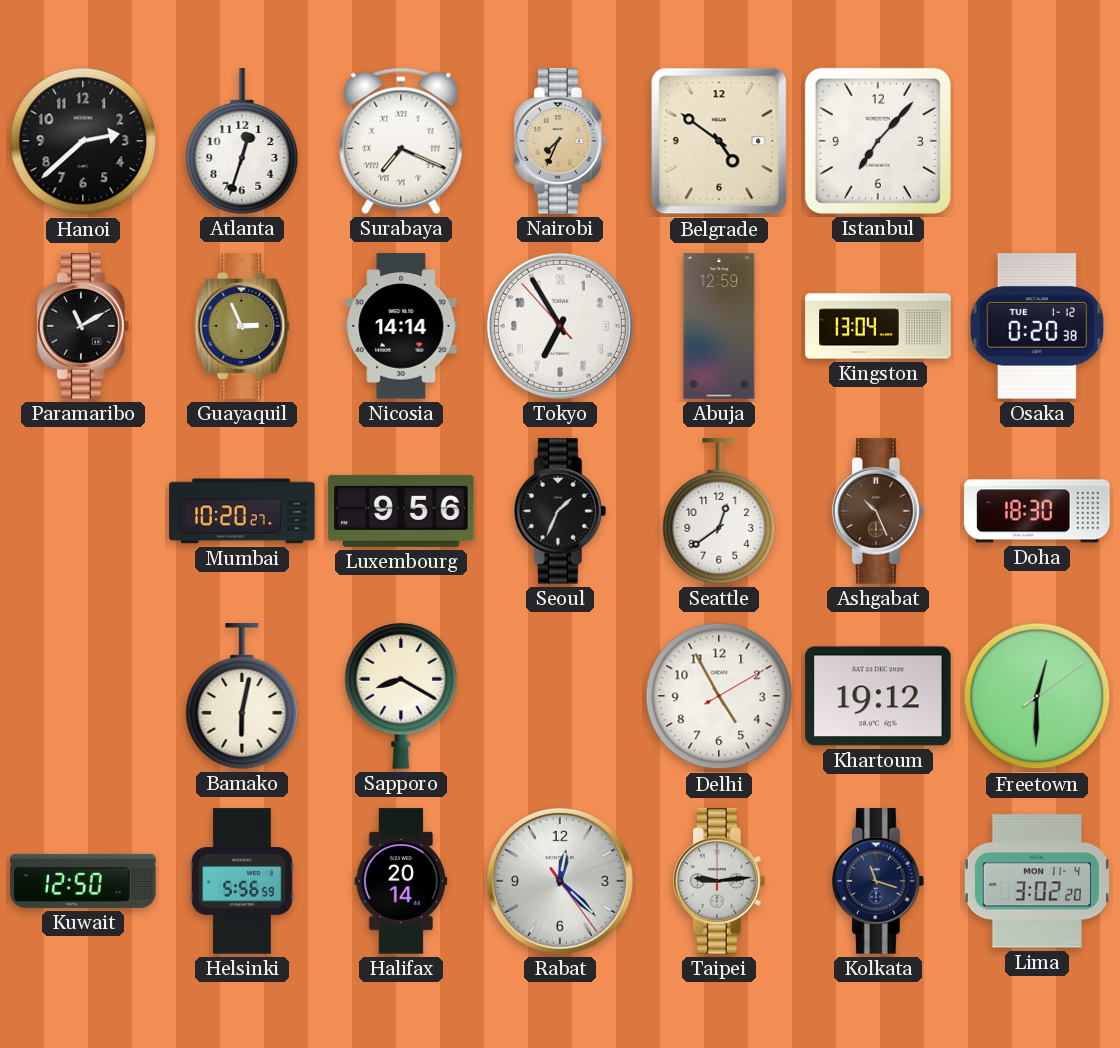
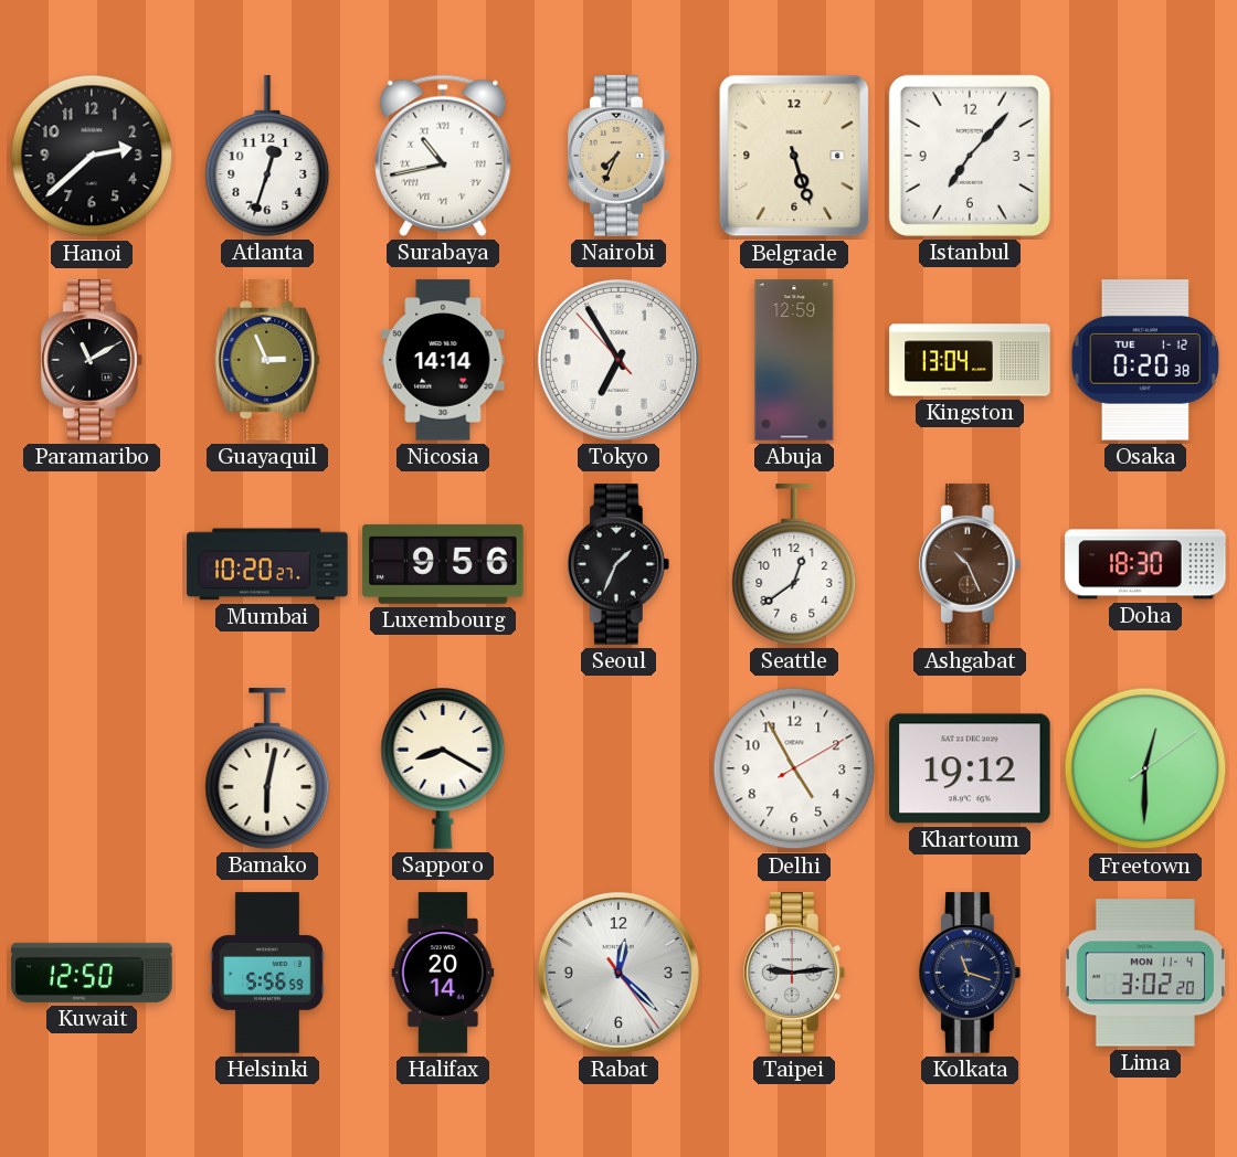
Surabaya: 7:19 -> 10:43
Belgrade: 4:51 -> 5:27
